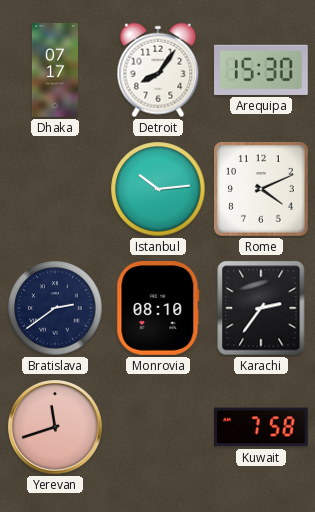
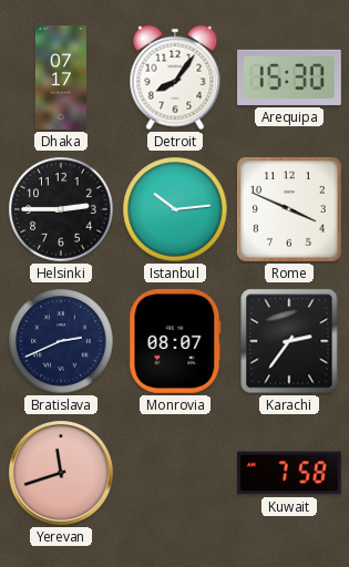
Helsinki: none -> 2:45
Rome: 4:11 -> 3:49
Bratislava: 2:39 -> 2:41
Monrovia: 08:10 -> 08:07
